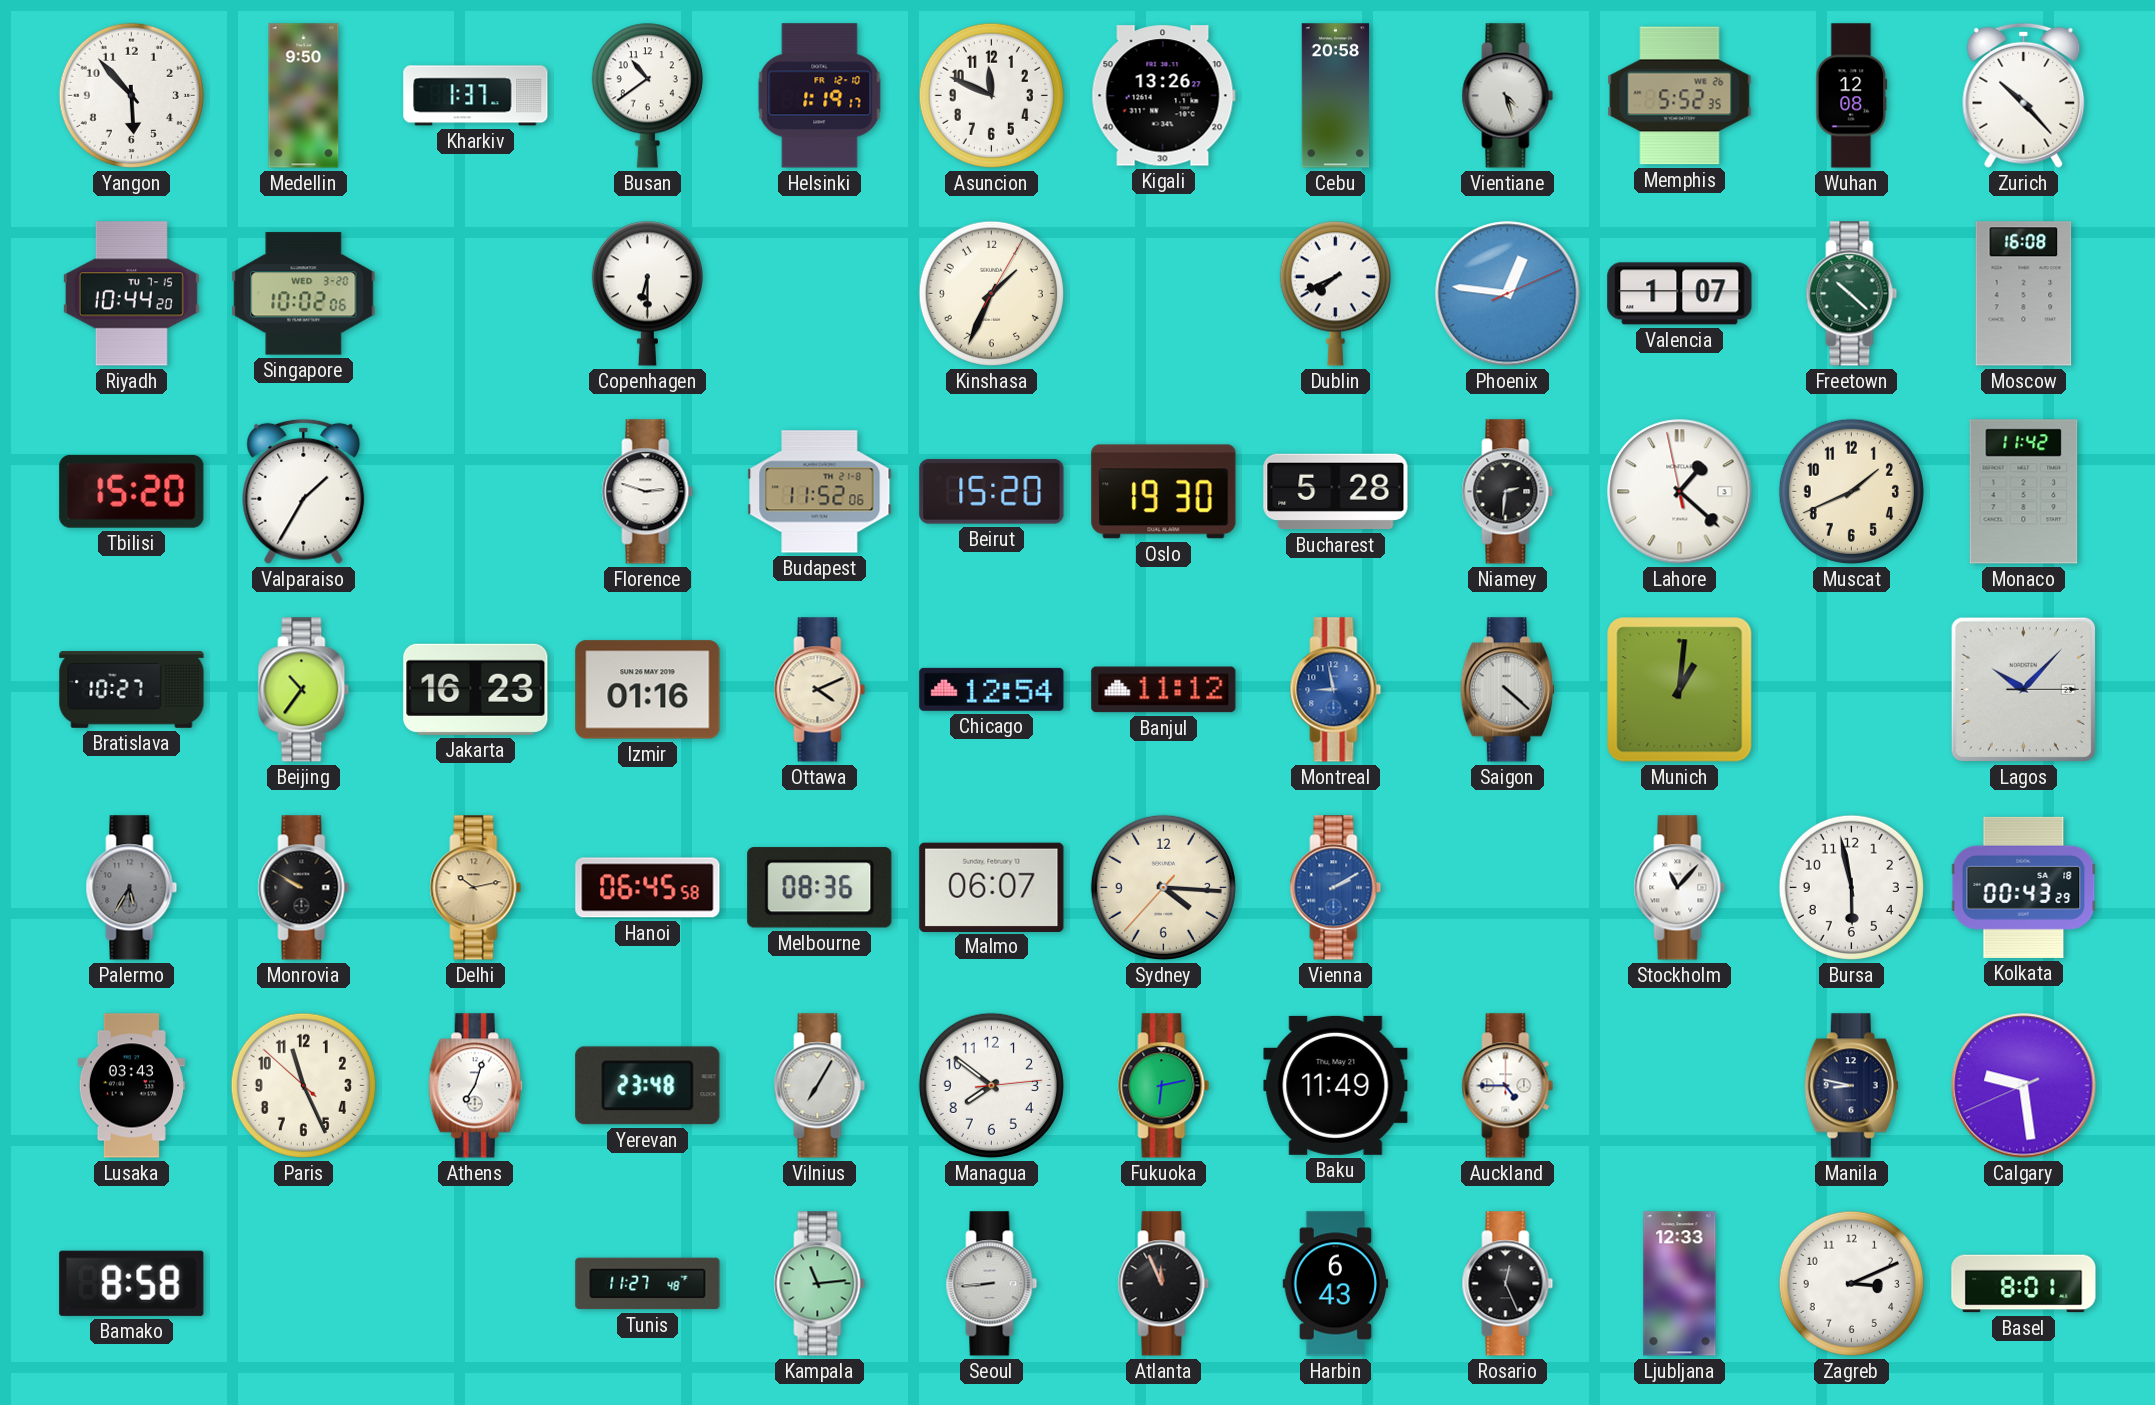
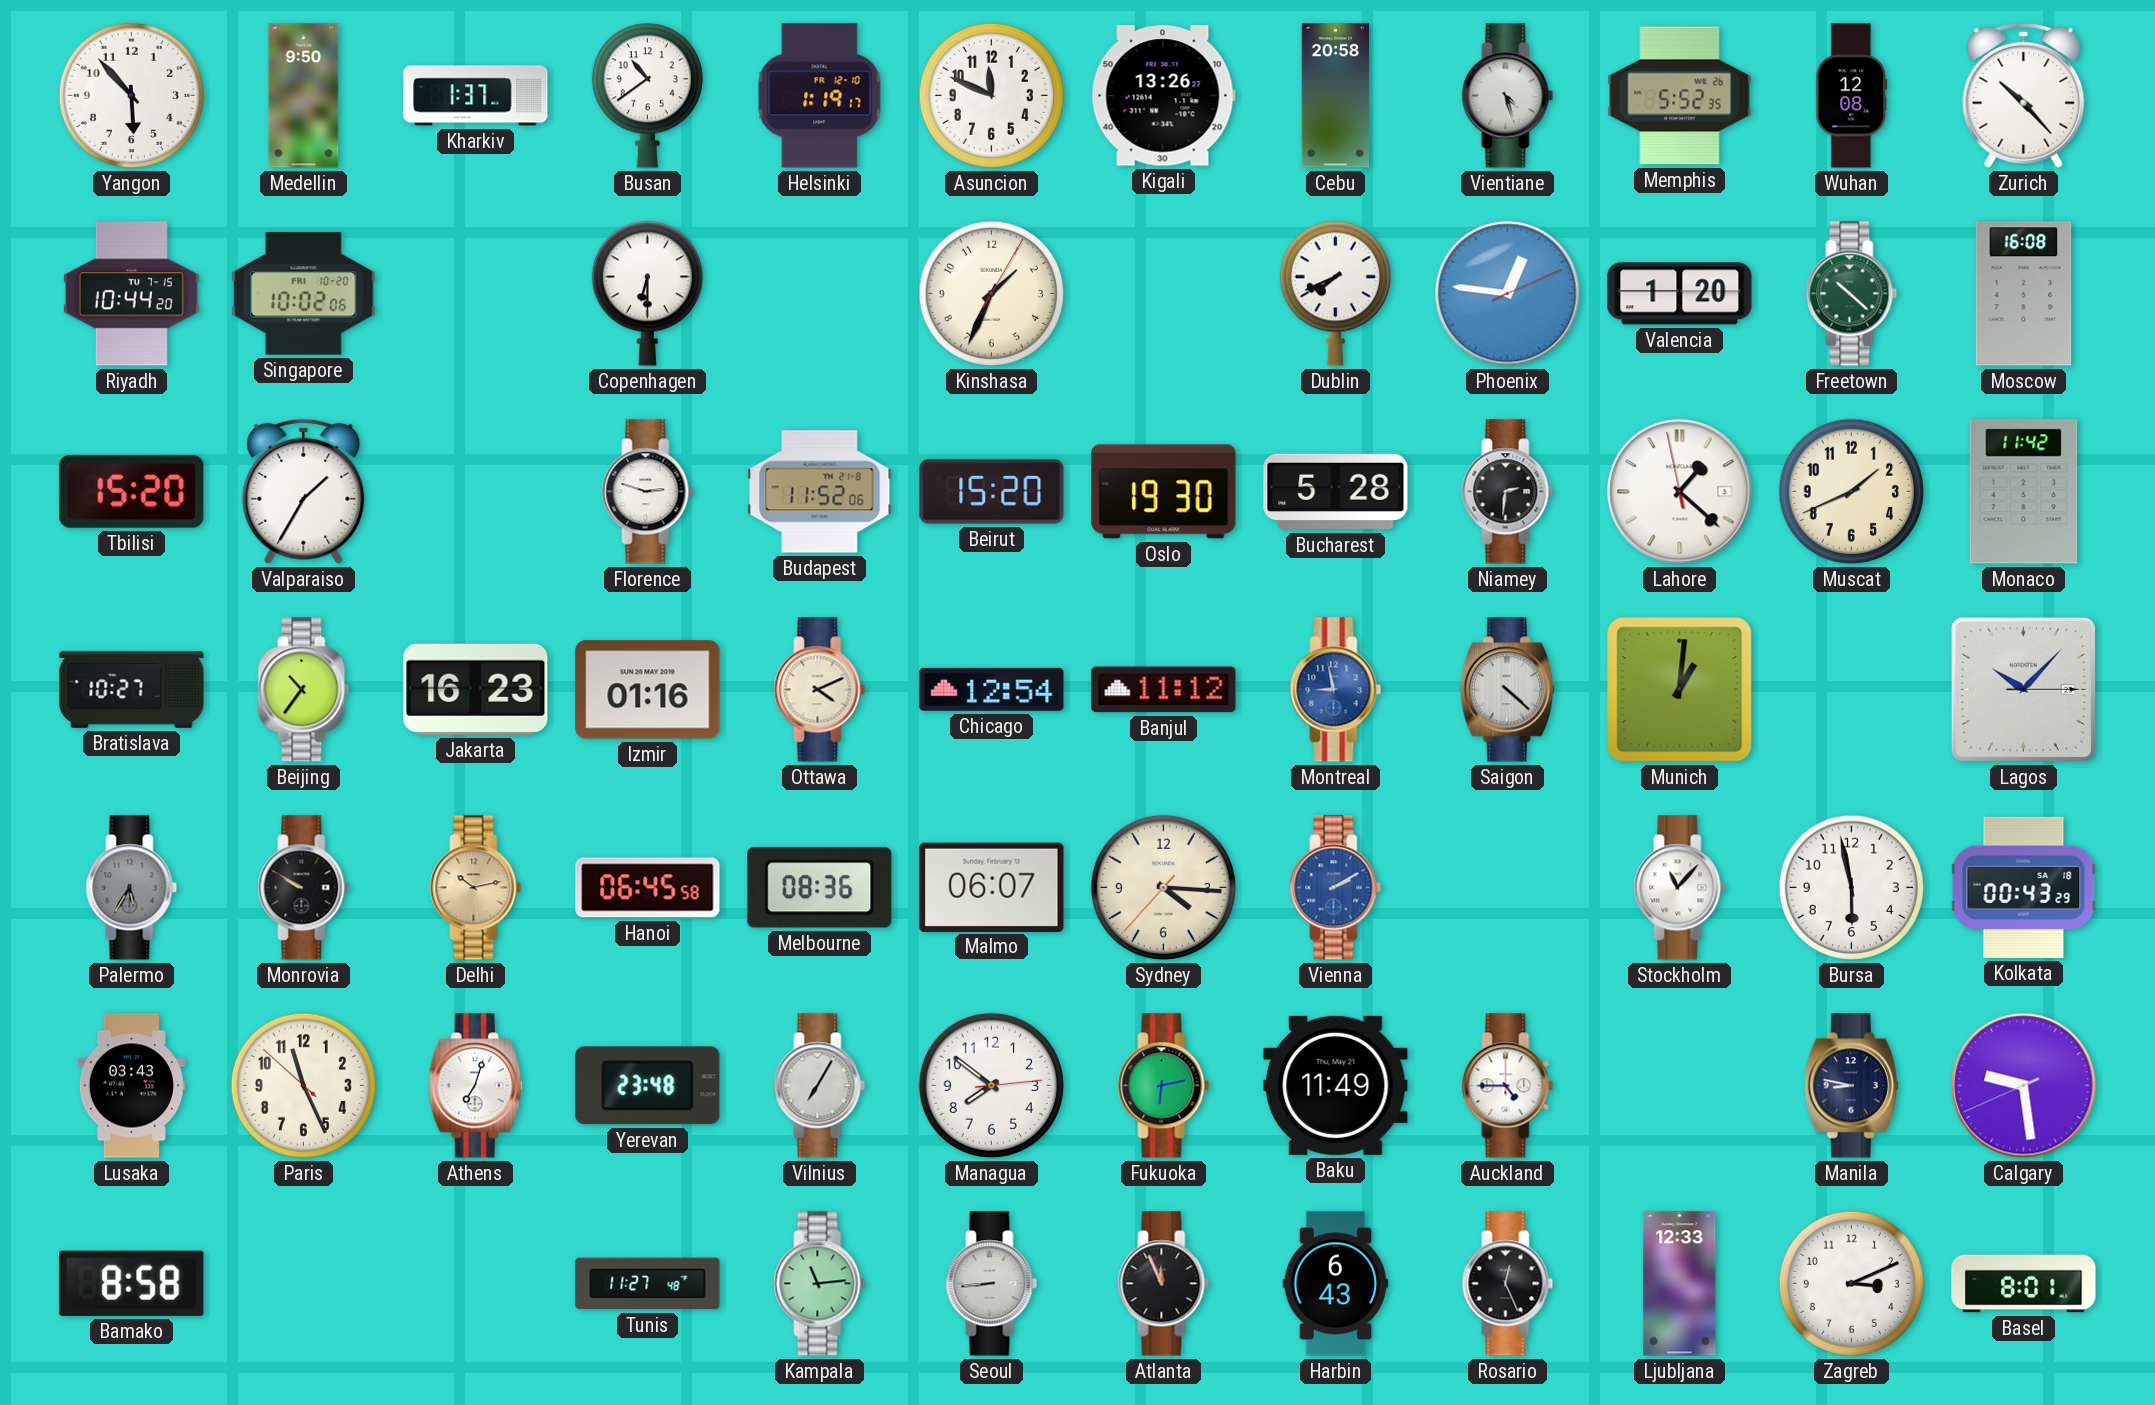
Singapore date: WED 3-20 -> FRI 10-20
Valencia: 1:07 -> 1:20
